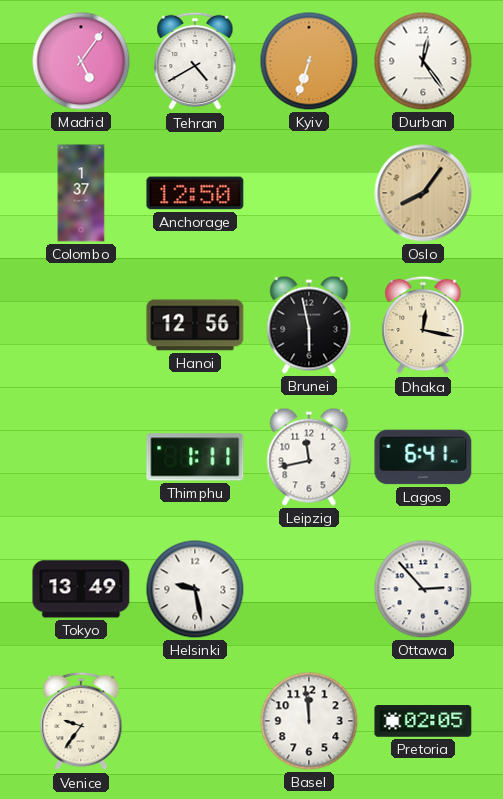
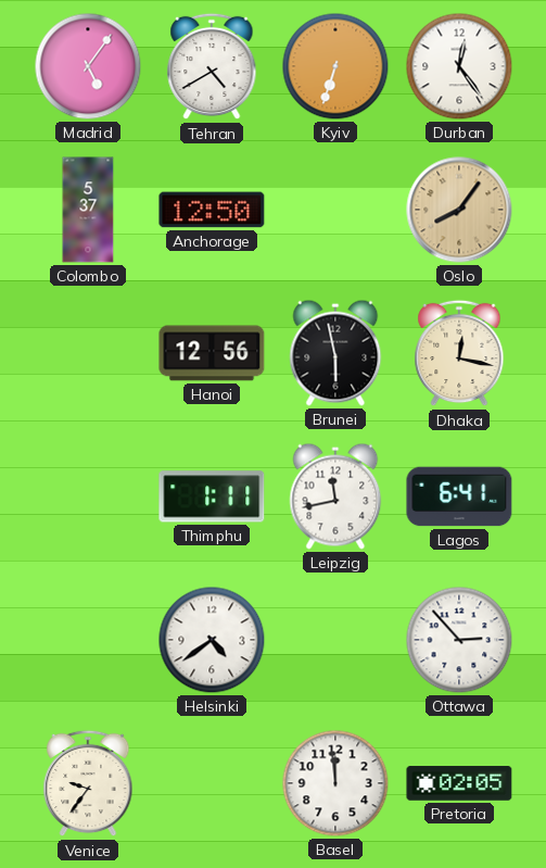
Colombo: 1:37 -> 5:37
Tokyo: 13:49 -> none
Helsinki: 9:28 -> 4:39
